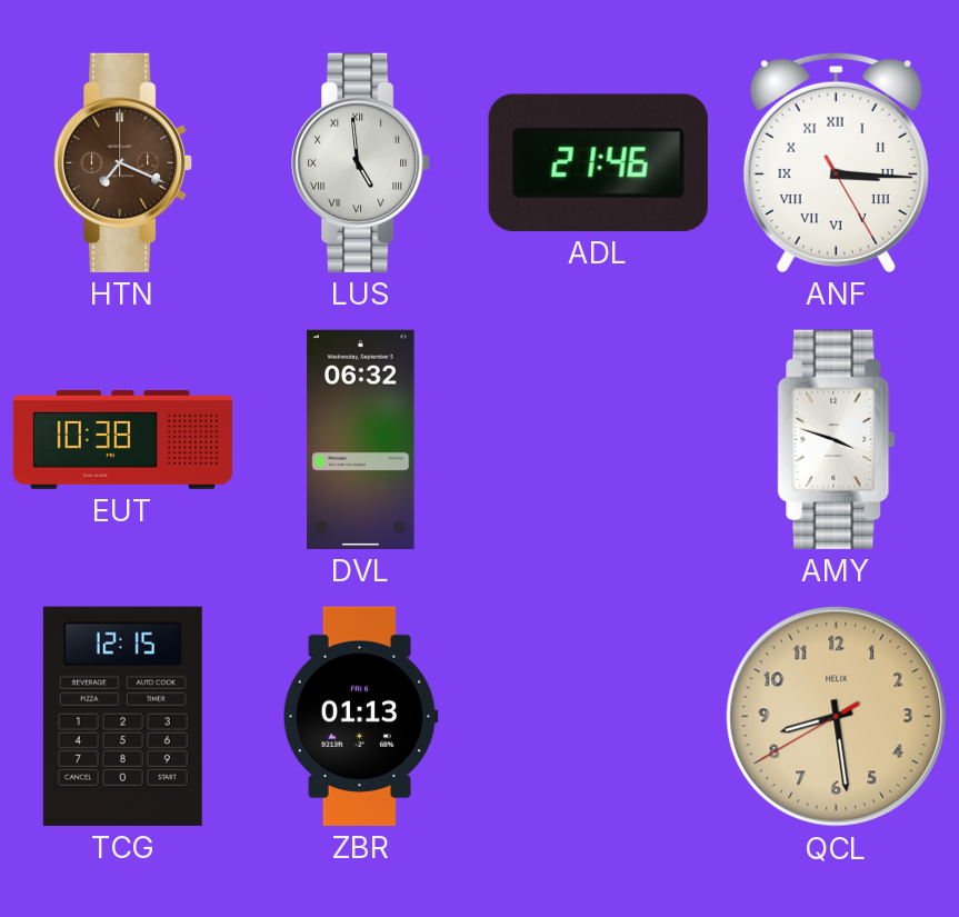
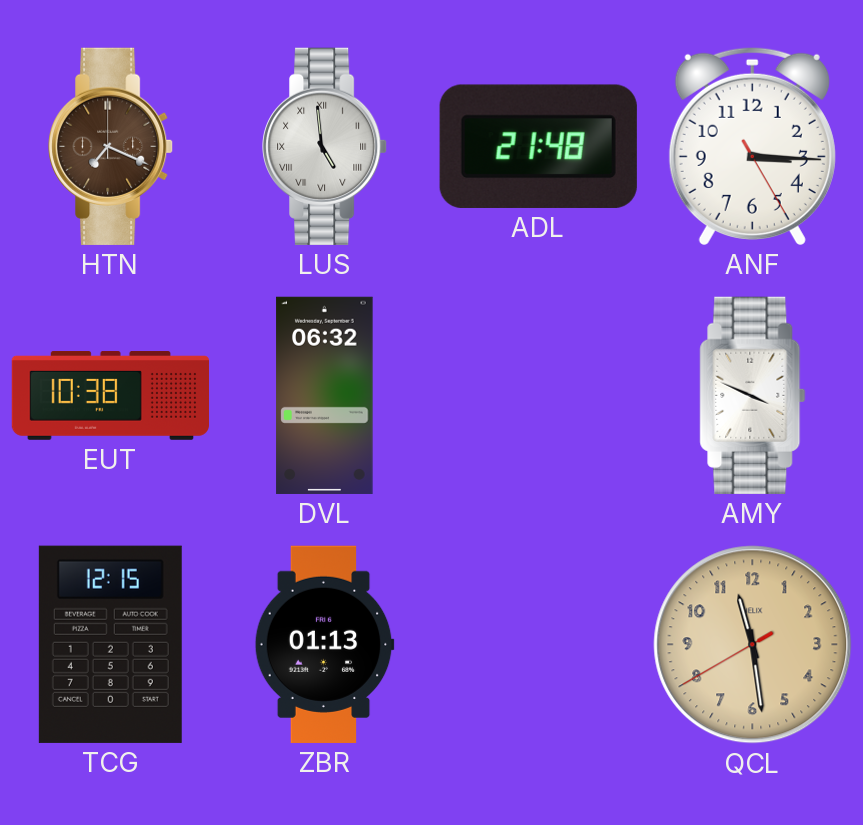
ADL: 21:46 -> 21:48
ANF numerals: Roman -> Arabic
AMY: 3:48 -> 3:49
QCL: 8:28 -> 11:28
